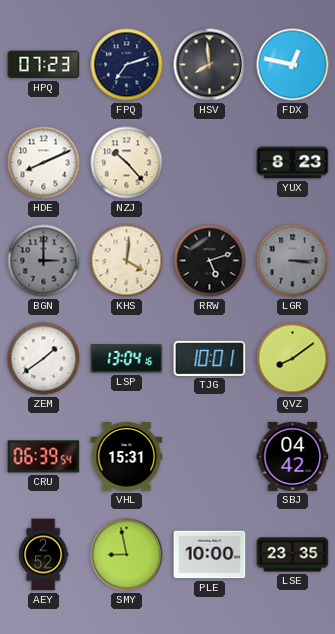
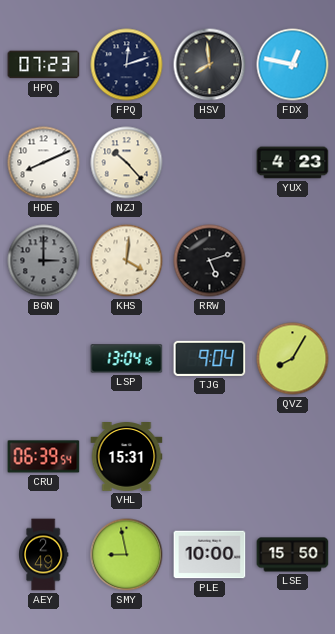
FPQ: 7:12 -> 12:12
YUX: 8:23 -> 4:23
LGR: 3:15 -> none
ZEM: 1:39 -> none
TJG: 10:01 -> 9:04
QVZ: 8:09 -> 8:05
SBJ: 04:42 -> none
AEY: 2:52 -> 2:49
LSE: 23:35 -> 15:50
